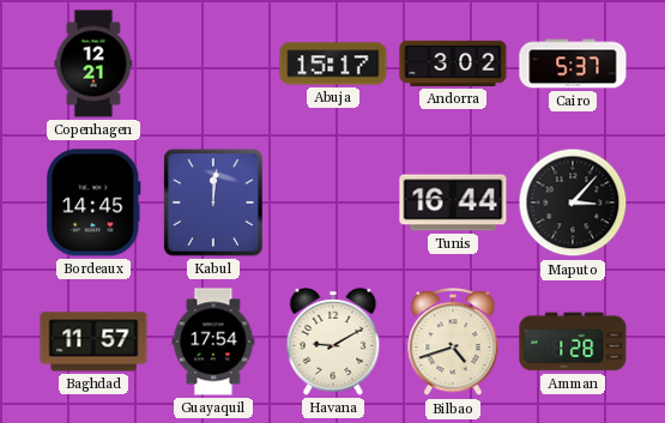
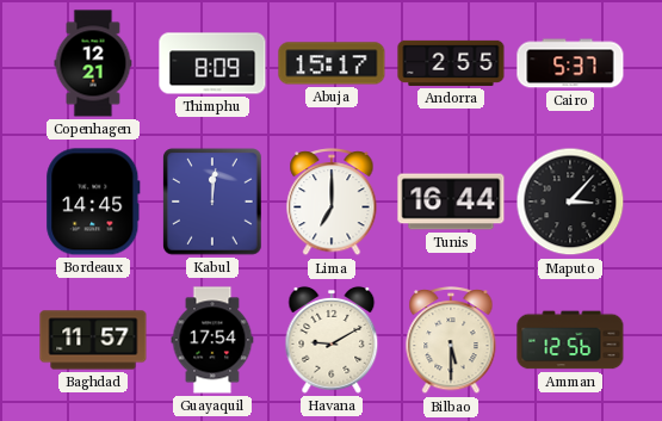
Thimphu: none -> 8:09
Andorra: 3:02 -> 2:55
Lima: none -> 7:00
Bilbao: 4:42 -> 5:30
Amman: 1:28 -> 12:56
